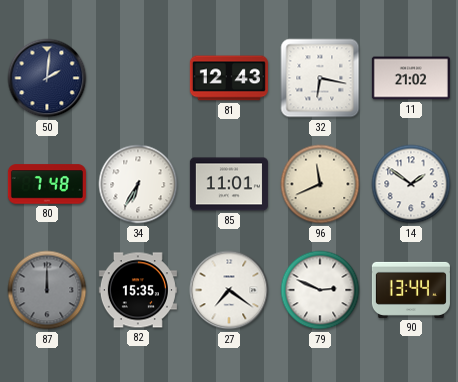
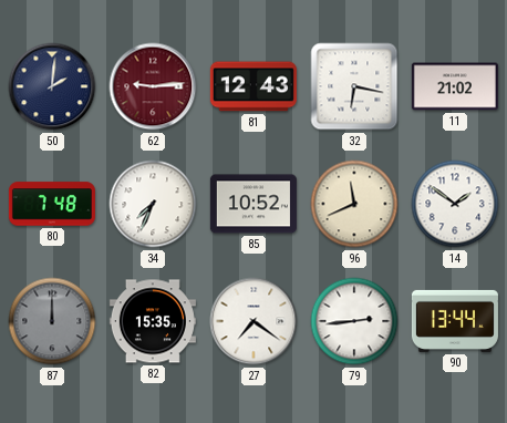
62: none -> 9:14
34: 6:35 -> 7:34
85: 11:01 -> 10:52
79: 2:49 -> 2:44
